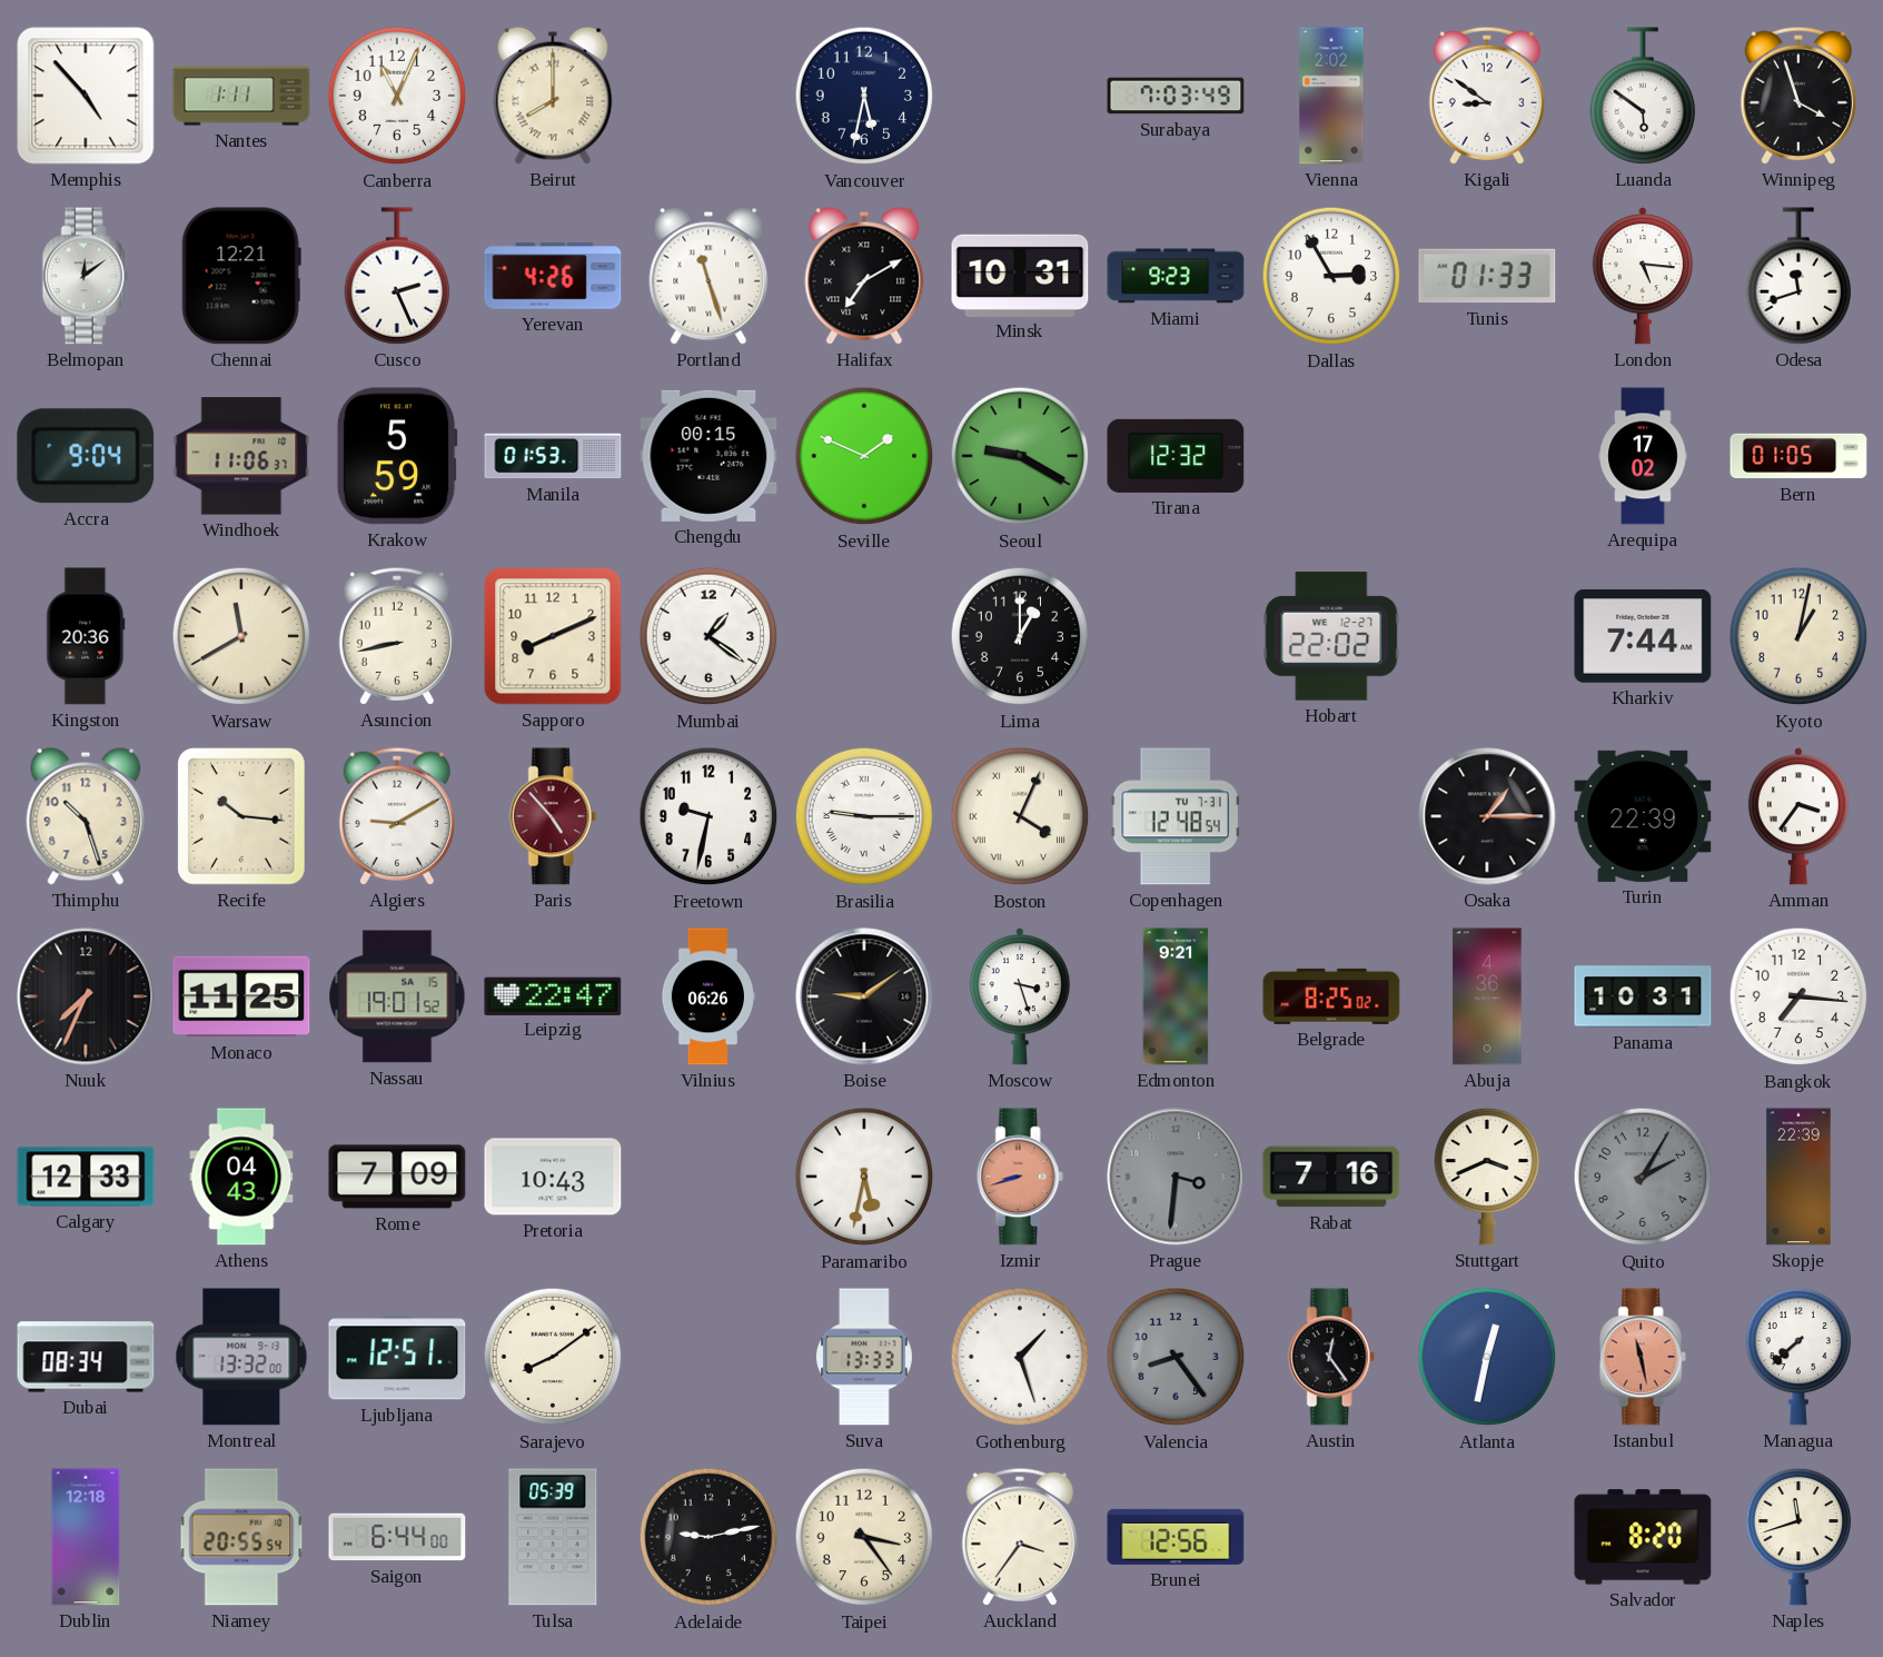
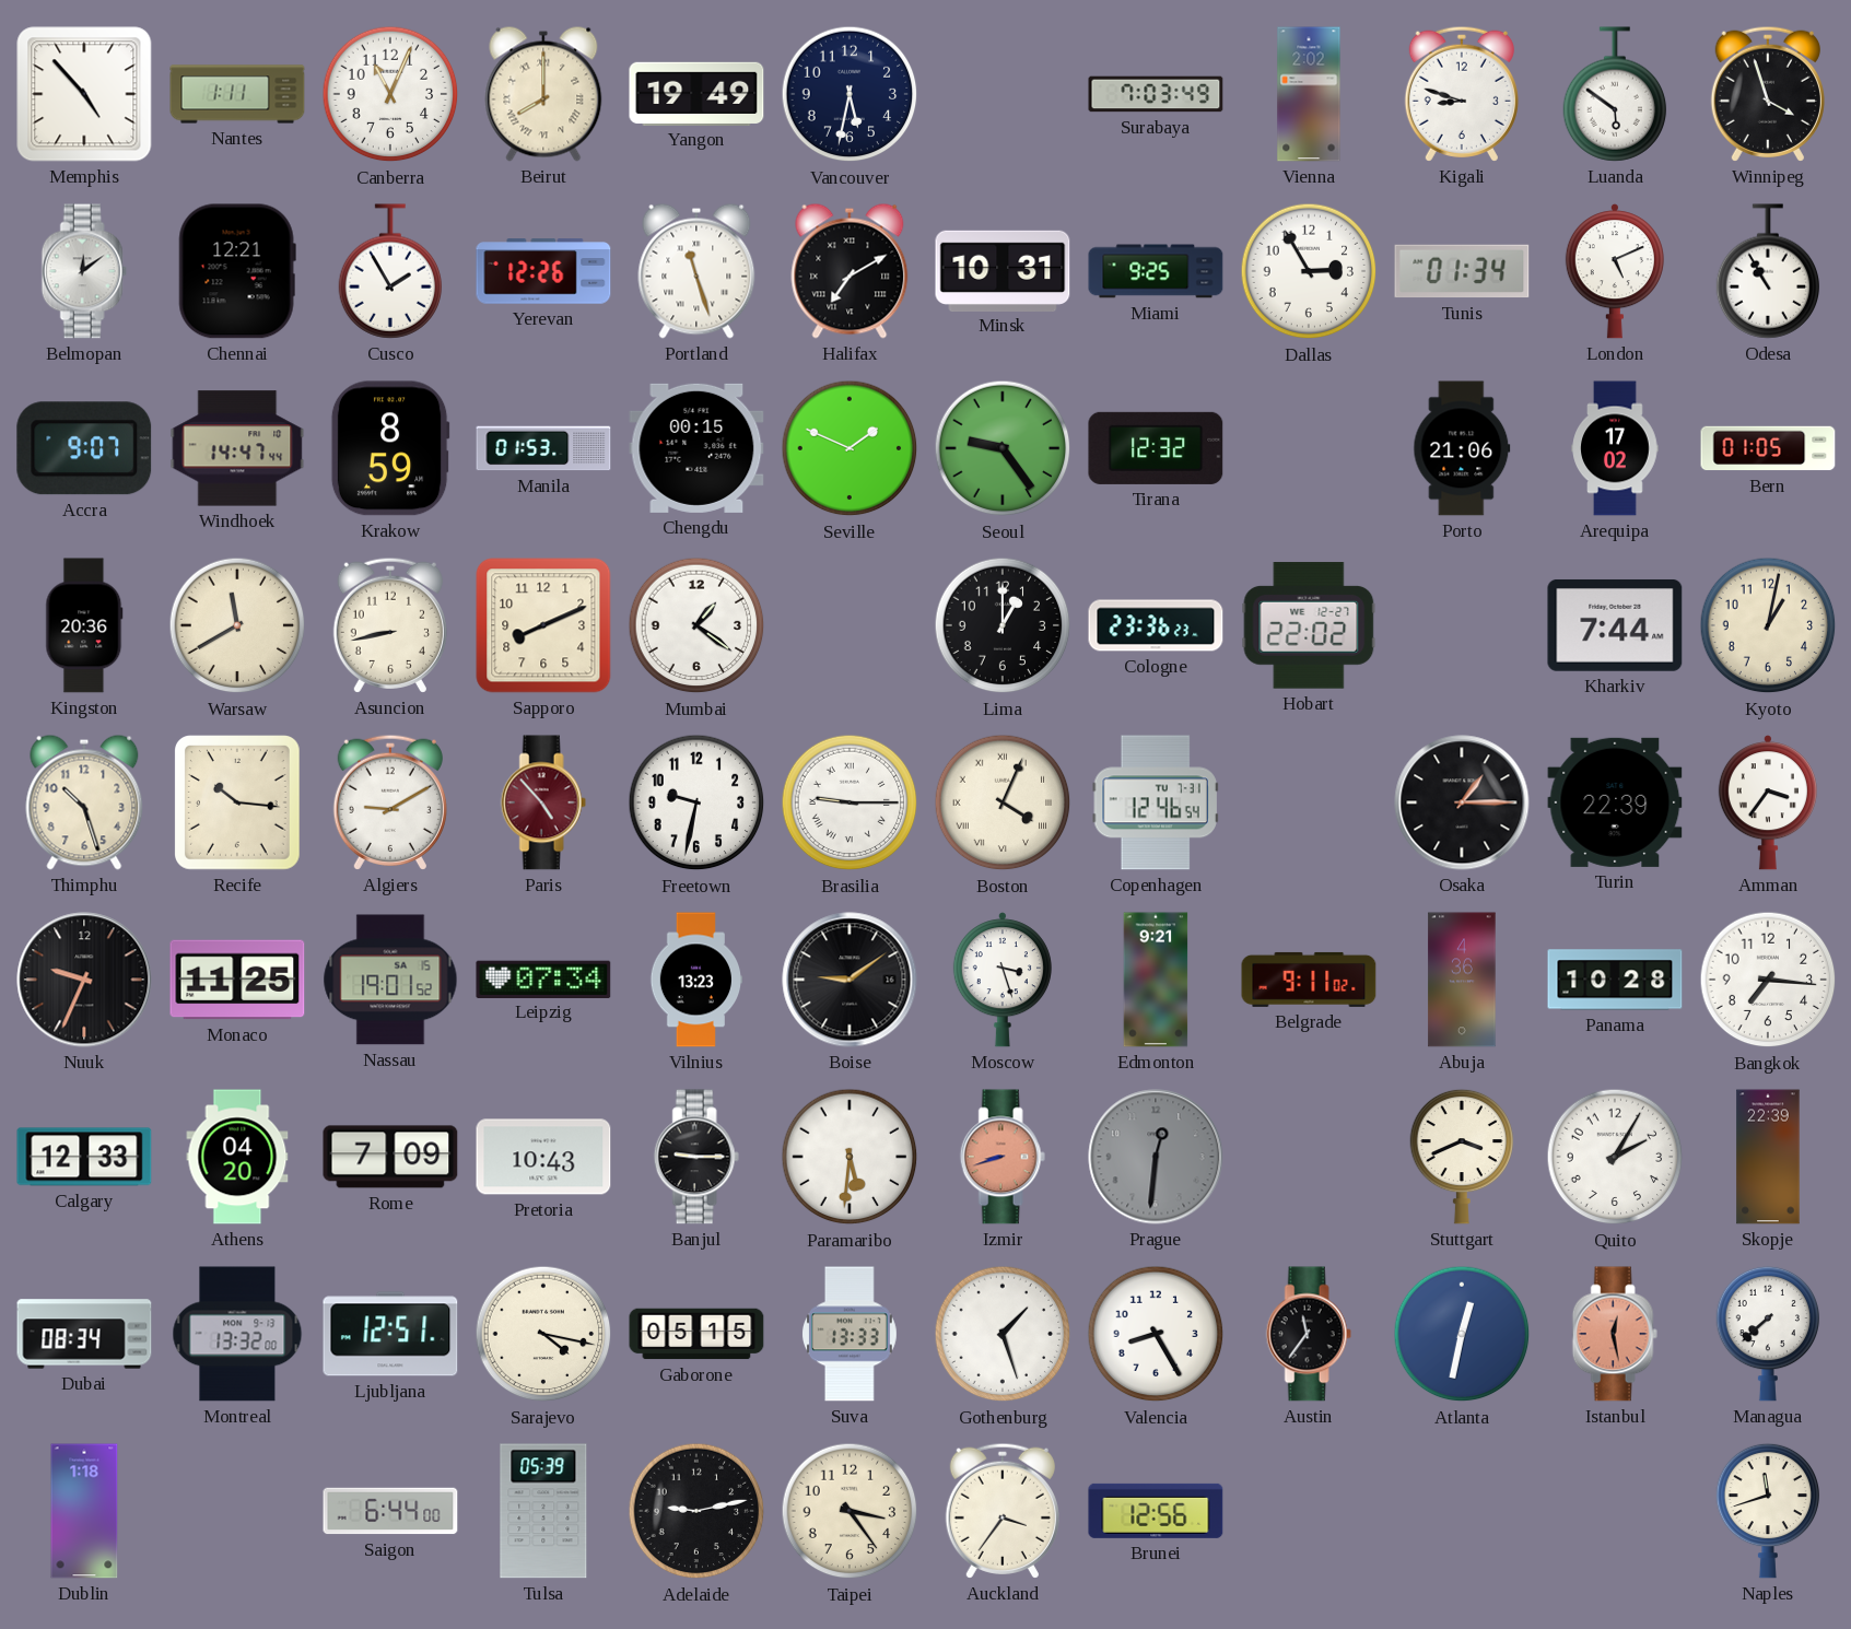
Yangon: none -> 19:49
Kigali: 8:51 -> 8:48
Cusco: 2:26 -> 1:55
Yerevan: 4:26 -> 12:26
Miami: 9:23 -> 9:25
Tunis: 01:33 -> 01:34
London: 5:16 -> 5:11
Odesa: 11:42 -> 10:55
Accra: 9:04 -> 9:07
Windhoek: 11:06 -> 14:47
Krakow: 5:59 -> 8:59
Seoul: 9:20 -> 9:24
Porto: none -> 21:06
Cologne: none -> 23:36
Copenhagen: 12:48 -> 12:46
Nuuk: 7:34 -> 9:34
Leipzig: 22:47 -> 07:34
Vilnius: 06:26 -> 13:23
Belgrade: 8:25 -> 9:11
Panama: 10:31 -> 10:28
Athens: 04:43 -> 04:20
Banjul: none -> 9:15
Paramaribo: 5:32 -> 5:31
Prague: 3:31 -> 12:31
Rabat: 7:16 -> none
Quito dial: grey -> white
Sarajevo: 8:09 -> 4:17
Gaborone: none -> 05:15
Valencia: 8:24 -> 8:25
Valencia dial: grey -> white
Austin: 12:24 -> 11:36
Istanbul: 11:28 -> 12:28
Dublin: 12:18 -> 1:18
Niamey: 20:55 -> none
Salvador: 8:20 -> none
